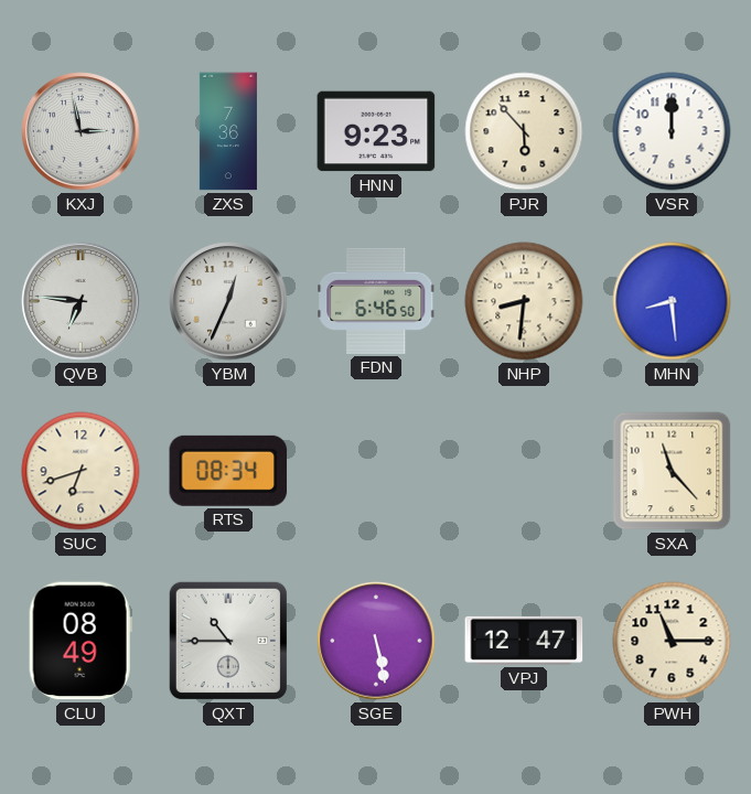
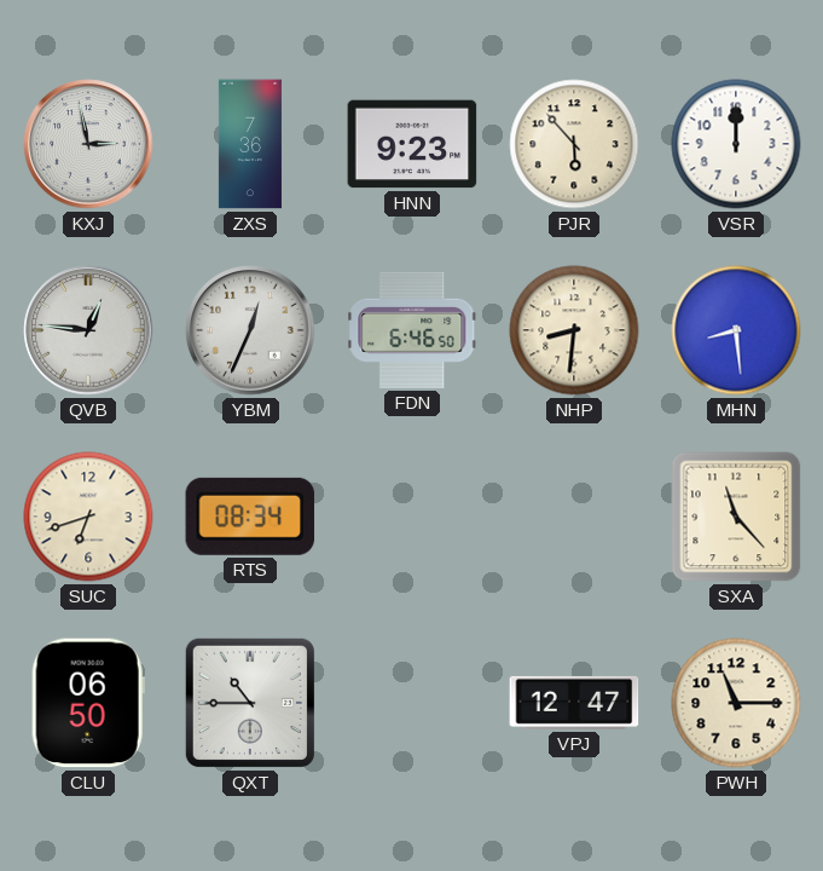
QVB: 6:46 -> 12:46
CLU: 08:49 -> 06:50
SGE: 5:28 -> none
